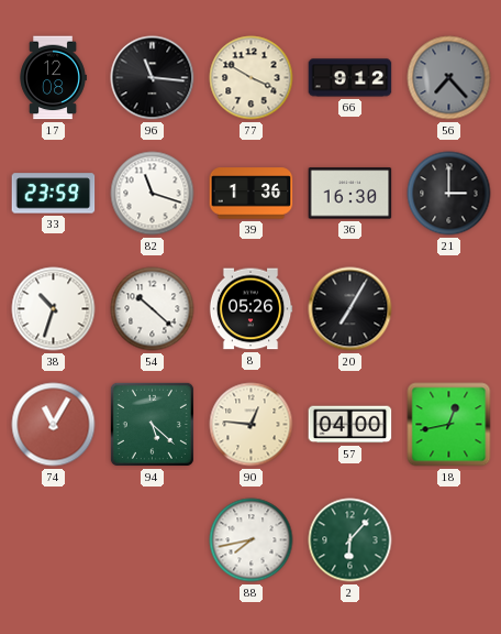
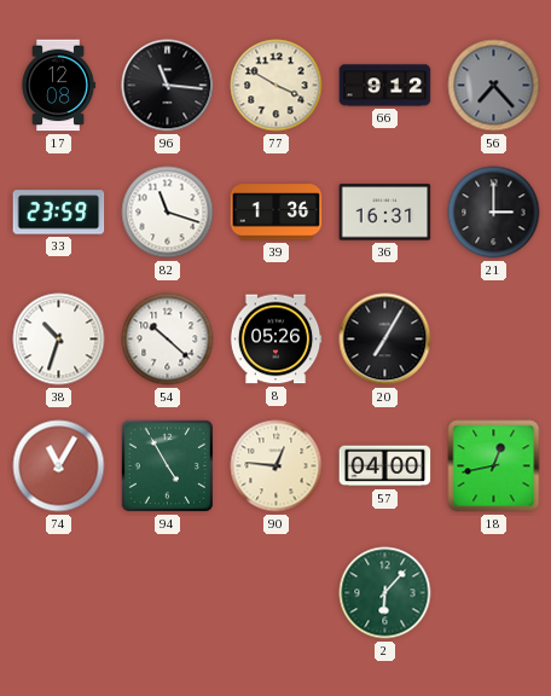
36: 16:30 -> 16:31
94: 5:22 -> 4:55
88: 7:43 -> none
